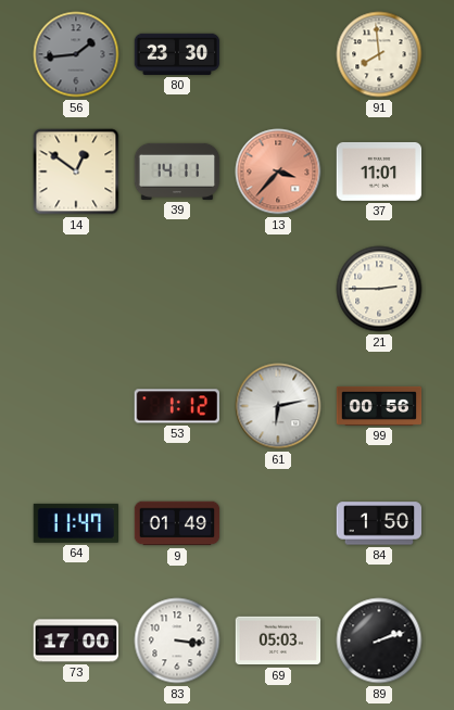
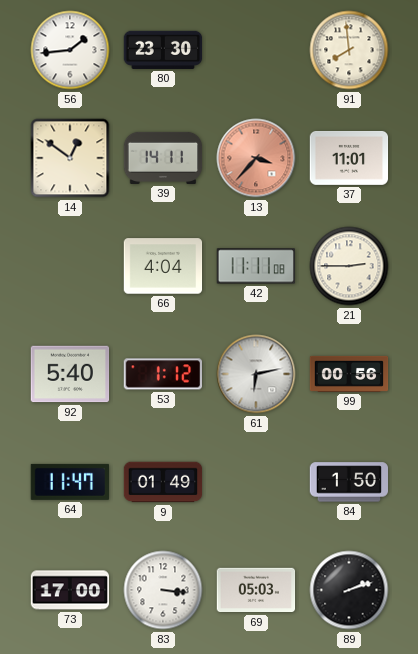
56 dial: grey -> white
66: none -> 4:04
42: none -> 11:11
92: none -> 5:40
